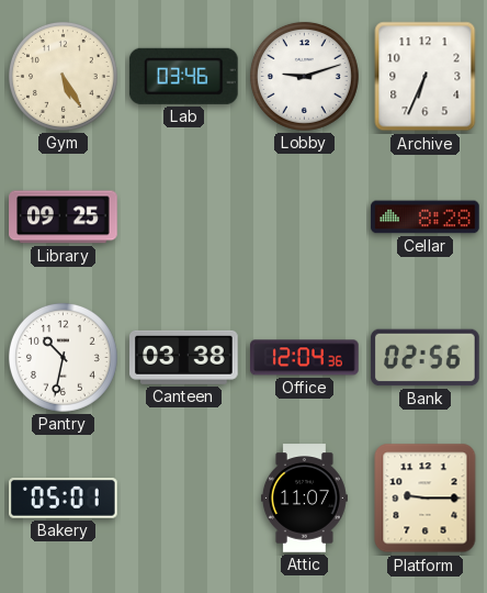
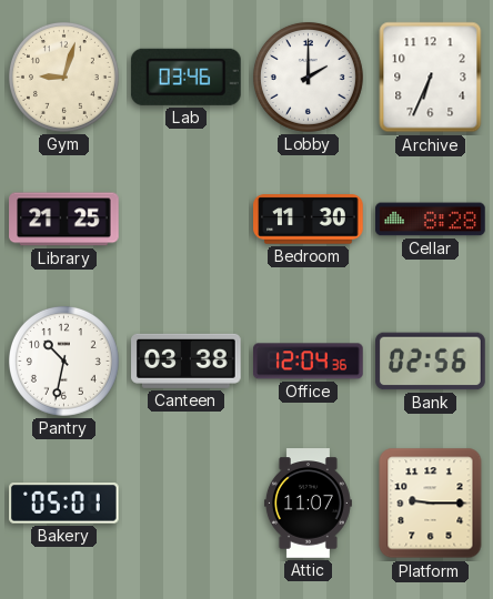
Gym: 5:25 -> 9:03
Lobby: 9:12 -> 2:00
Library: 09:25 -> 21:25
Bedroom: none -> 11:30
